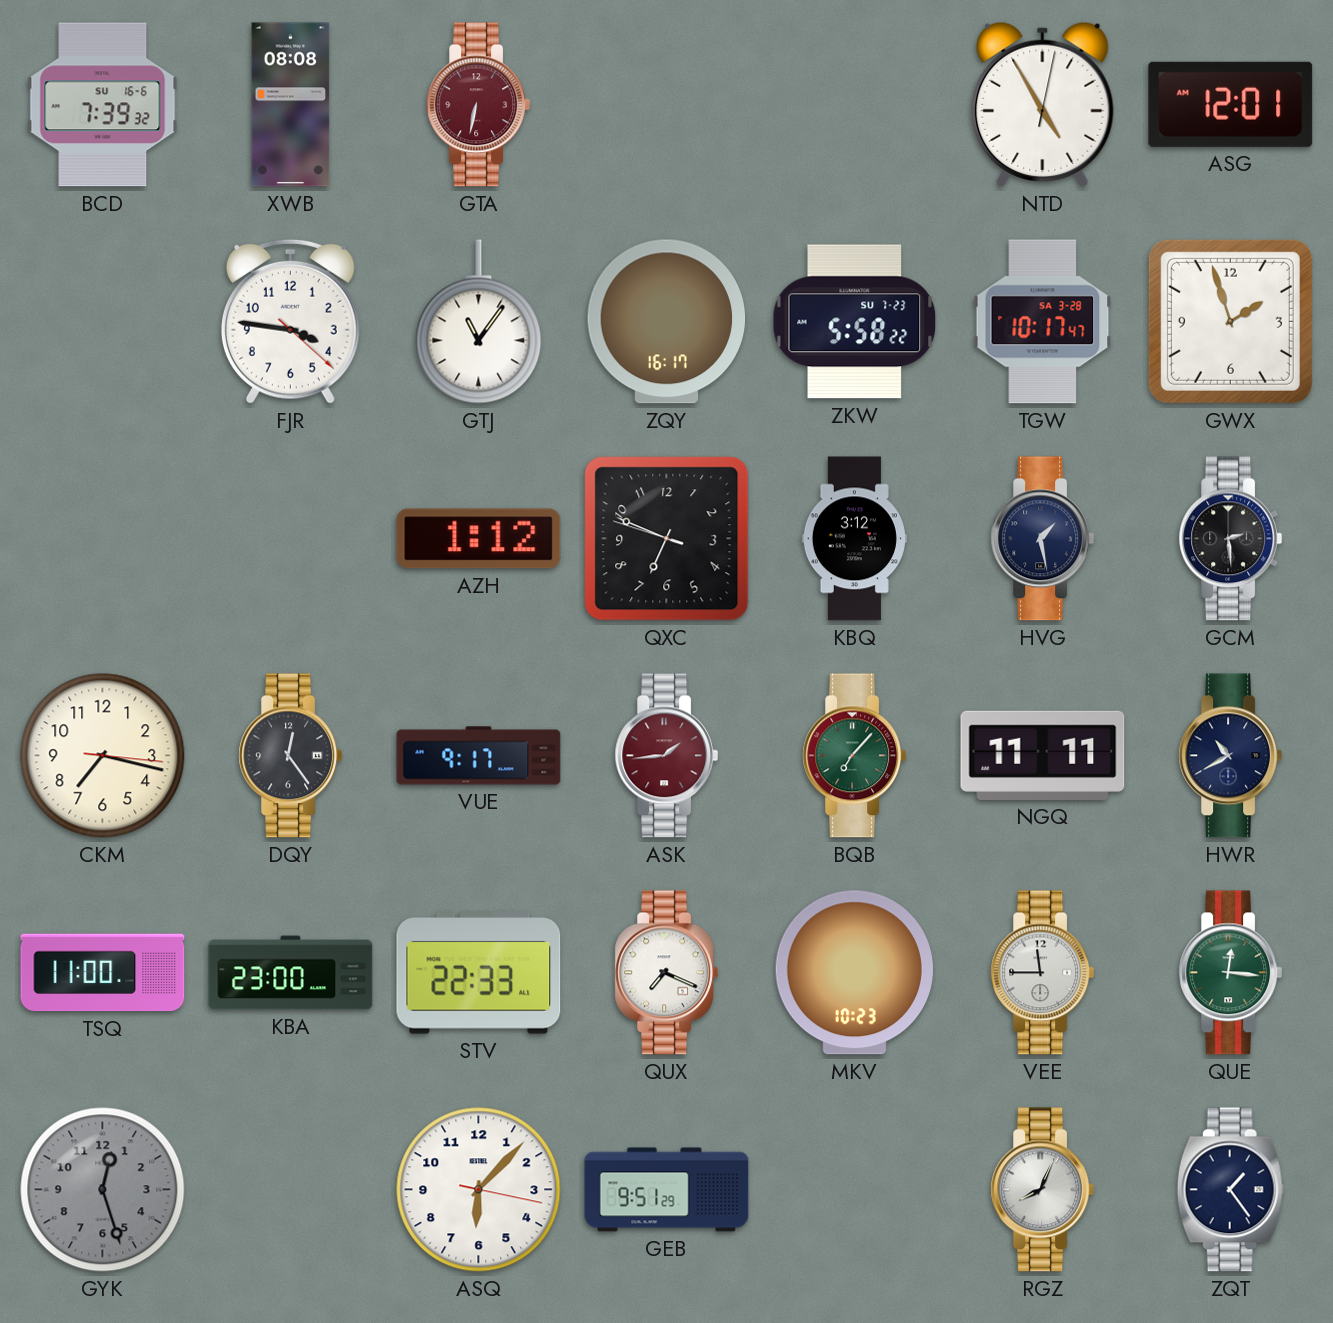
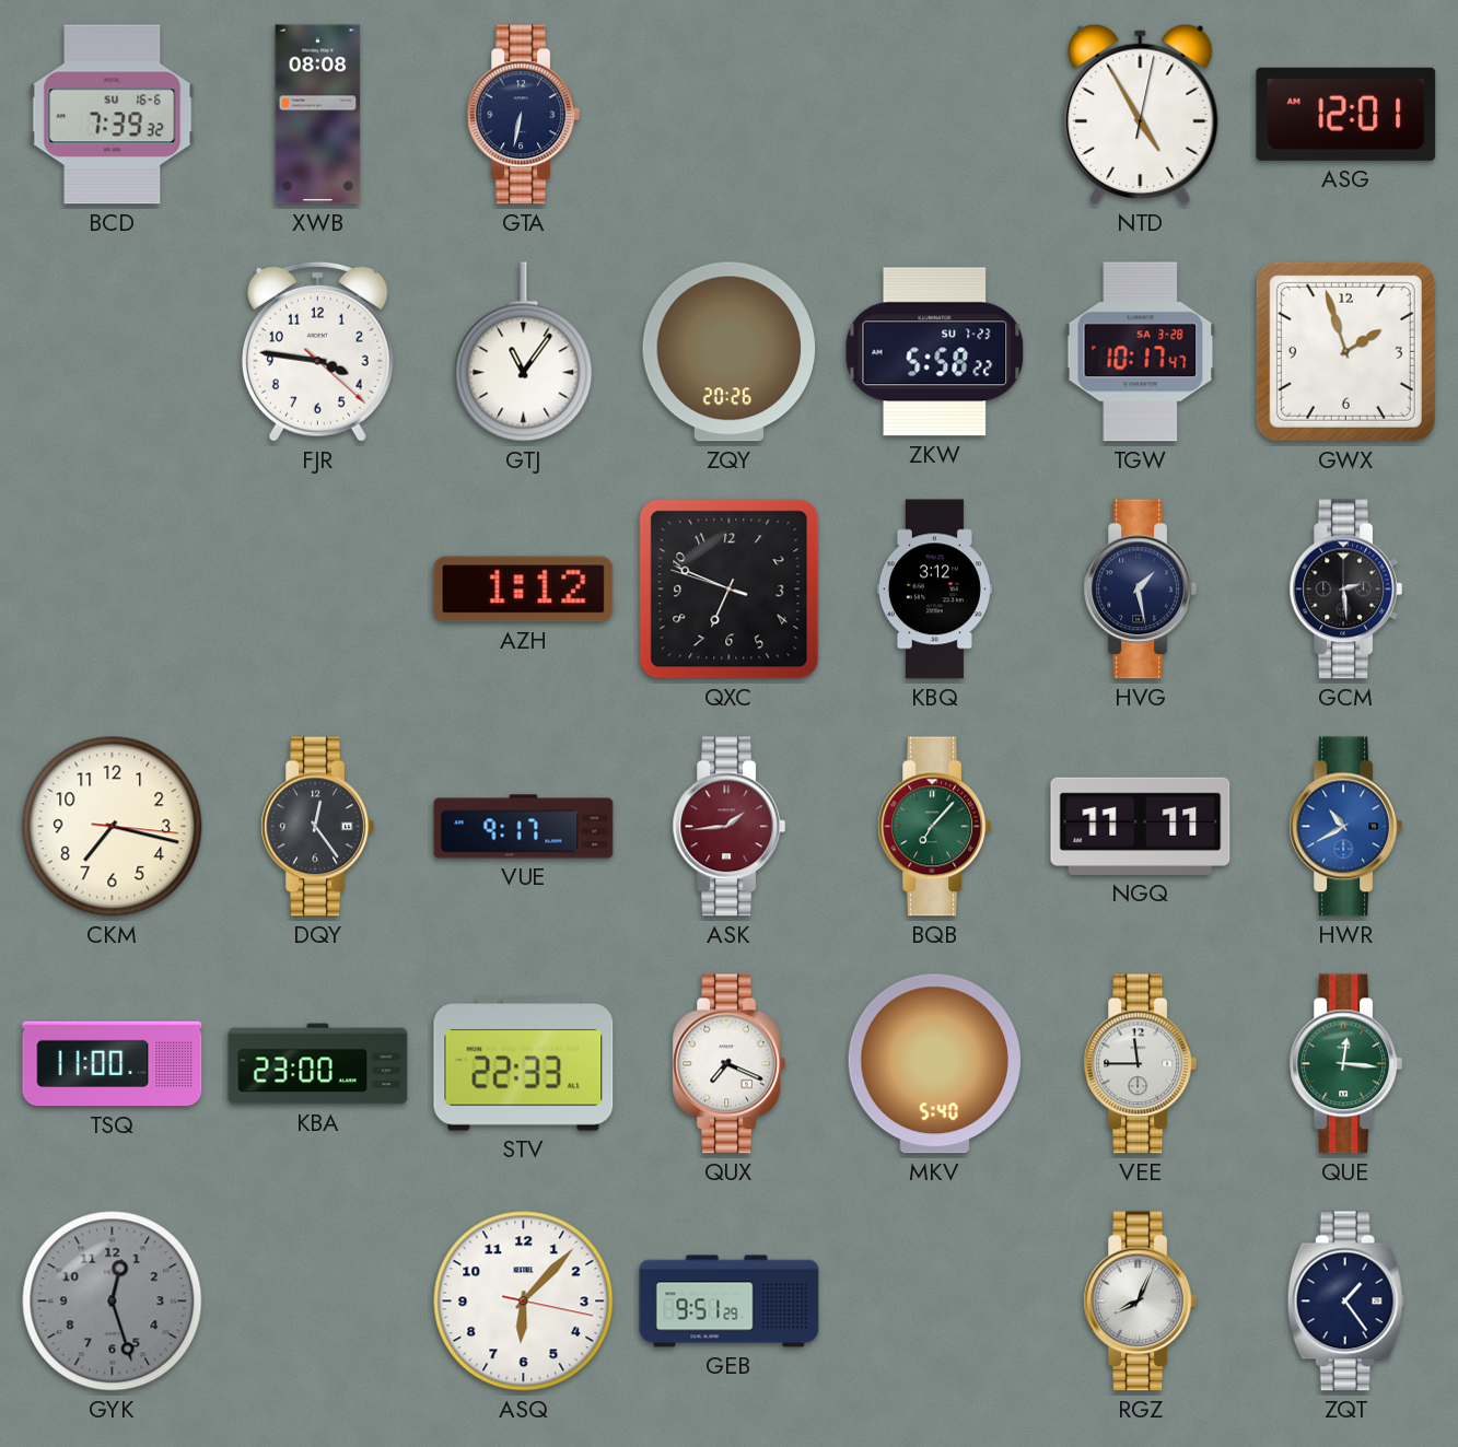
GTA dial: burgundy -> navy
ZQY: 16:17 -> 20:26
HWR dial: navy -> blue
MKV: 10:23 -> 5:40
